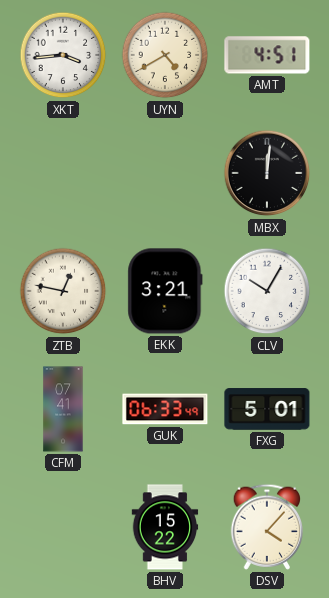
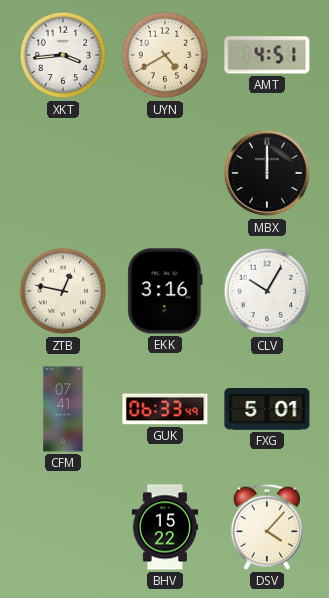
MBX: 12:01 -> 12:00
EKK: 3:21 -> 3:16
